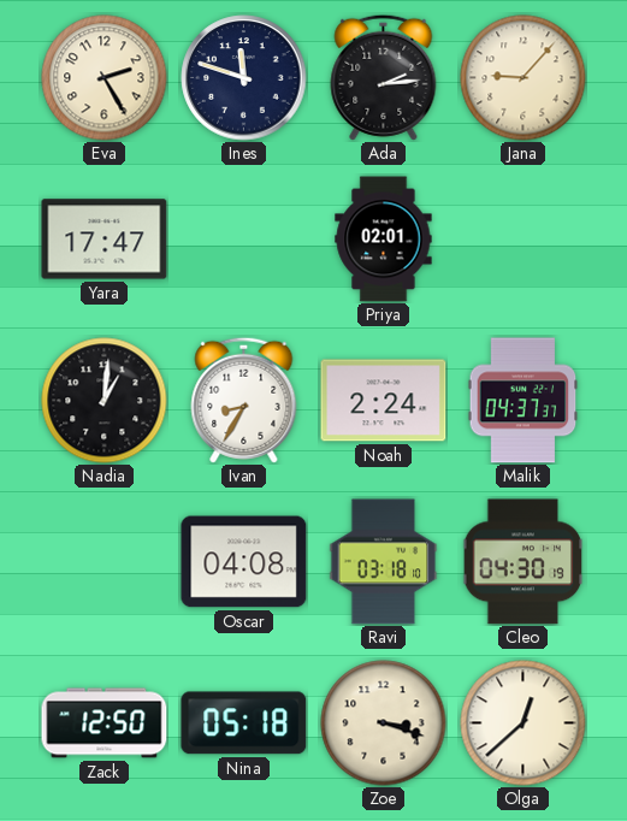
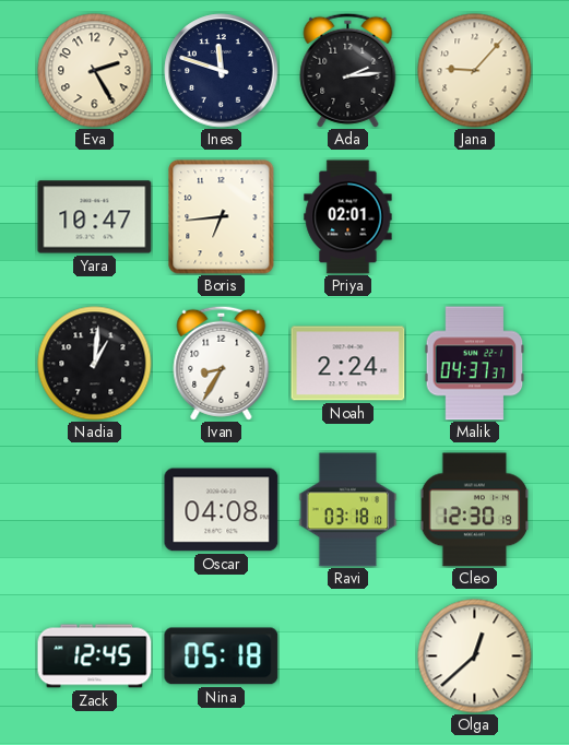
Yara: 17:47 -> 10:47
Boris: none -> 6:44
Cleo: 04:30 -> 12:30
Zack: 12:50 -> 12:45
Zoe: 3:18 -> none
